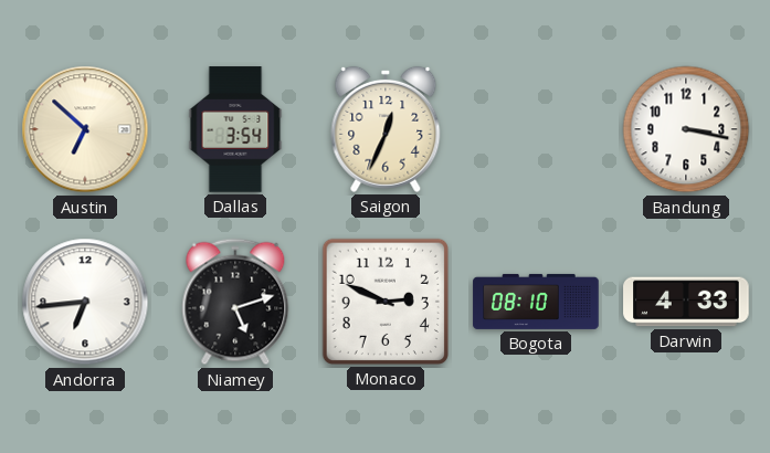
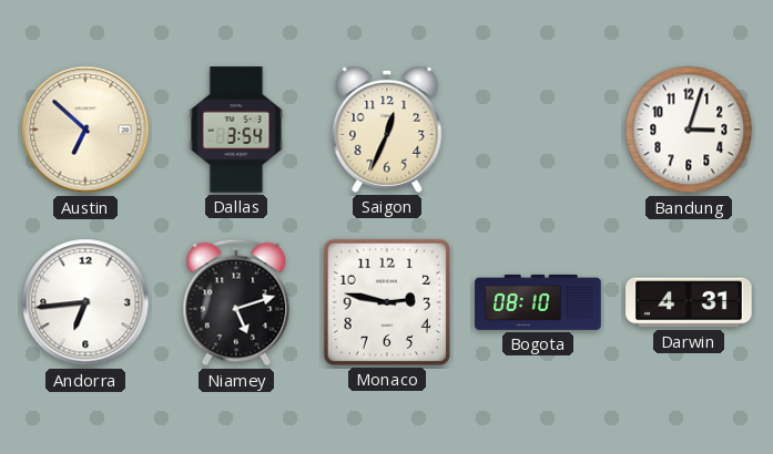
Bandung: 3:17 -> 3:03
Monaco: 2:49 -> 2:47
Darwin: 4:33 -> 4:31
